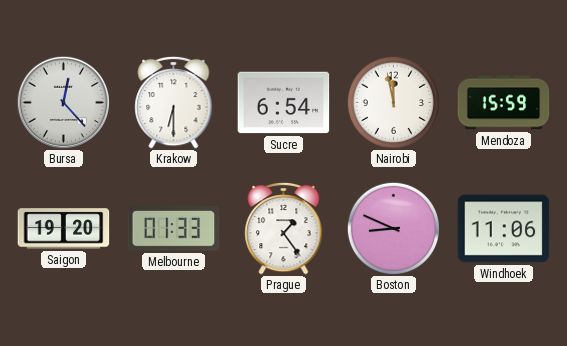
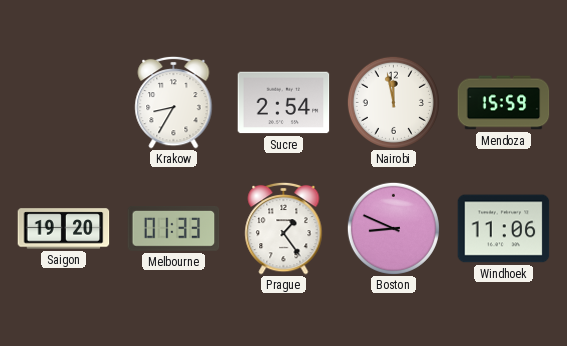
Bursa: 12:23 -> none
Krakow: 6:30 -> 8:35
Sucre: 6:54 -> 2:54
